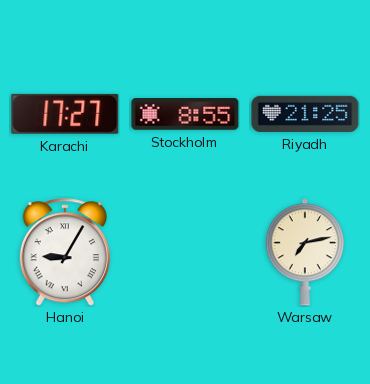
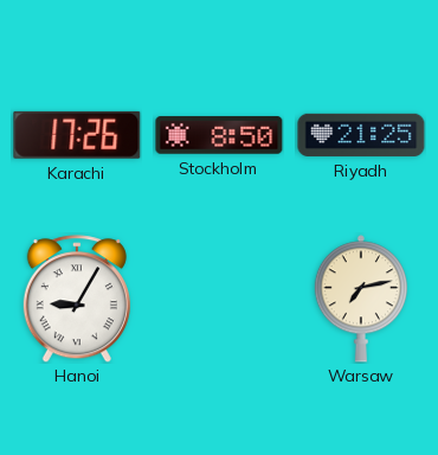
Karachi: 17:27 -> 17:26
Stockholm: 8:55 -> 8:50
